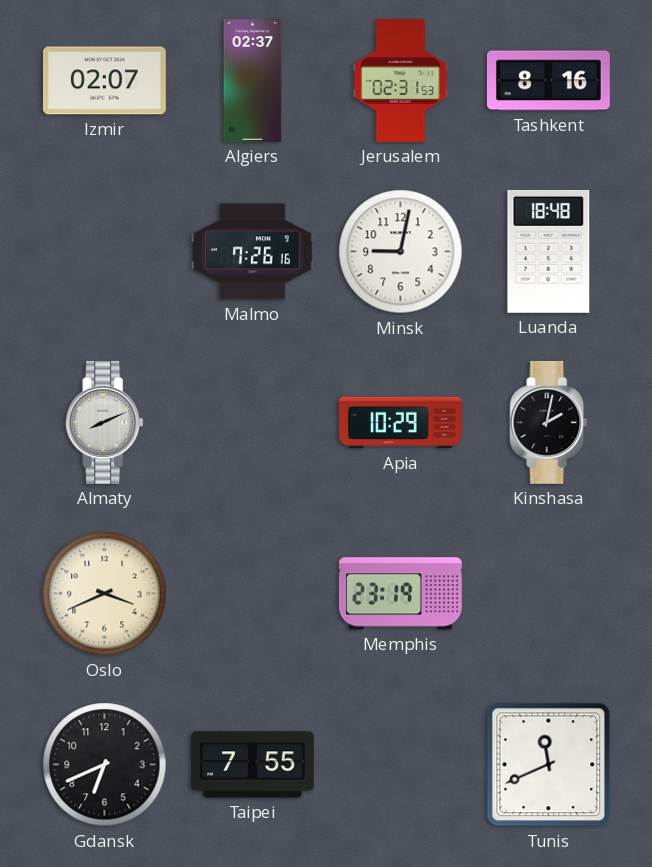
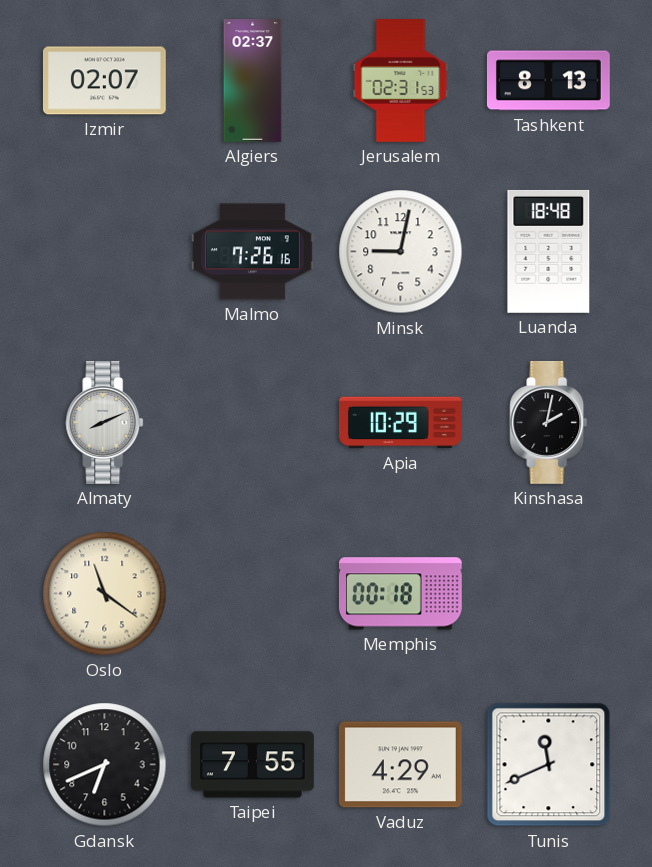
Tashkent: 8:16 -> 8:13
Oslo: 3:41 -> 11:21
Memphis: 23:19 -> 00:18
Vaduz: none -> 4:29
